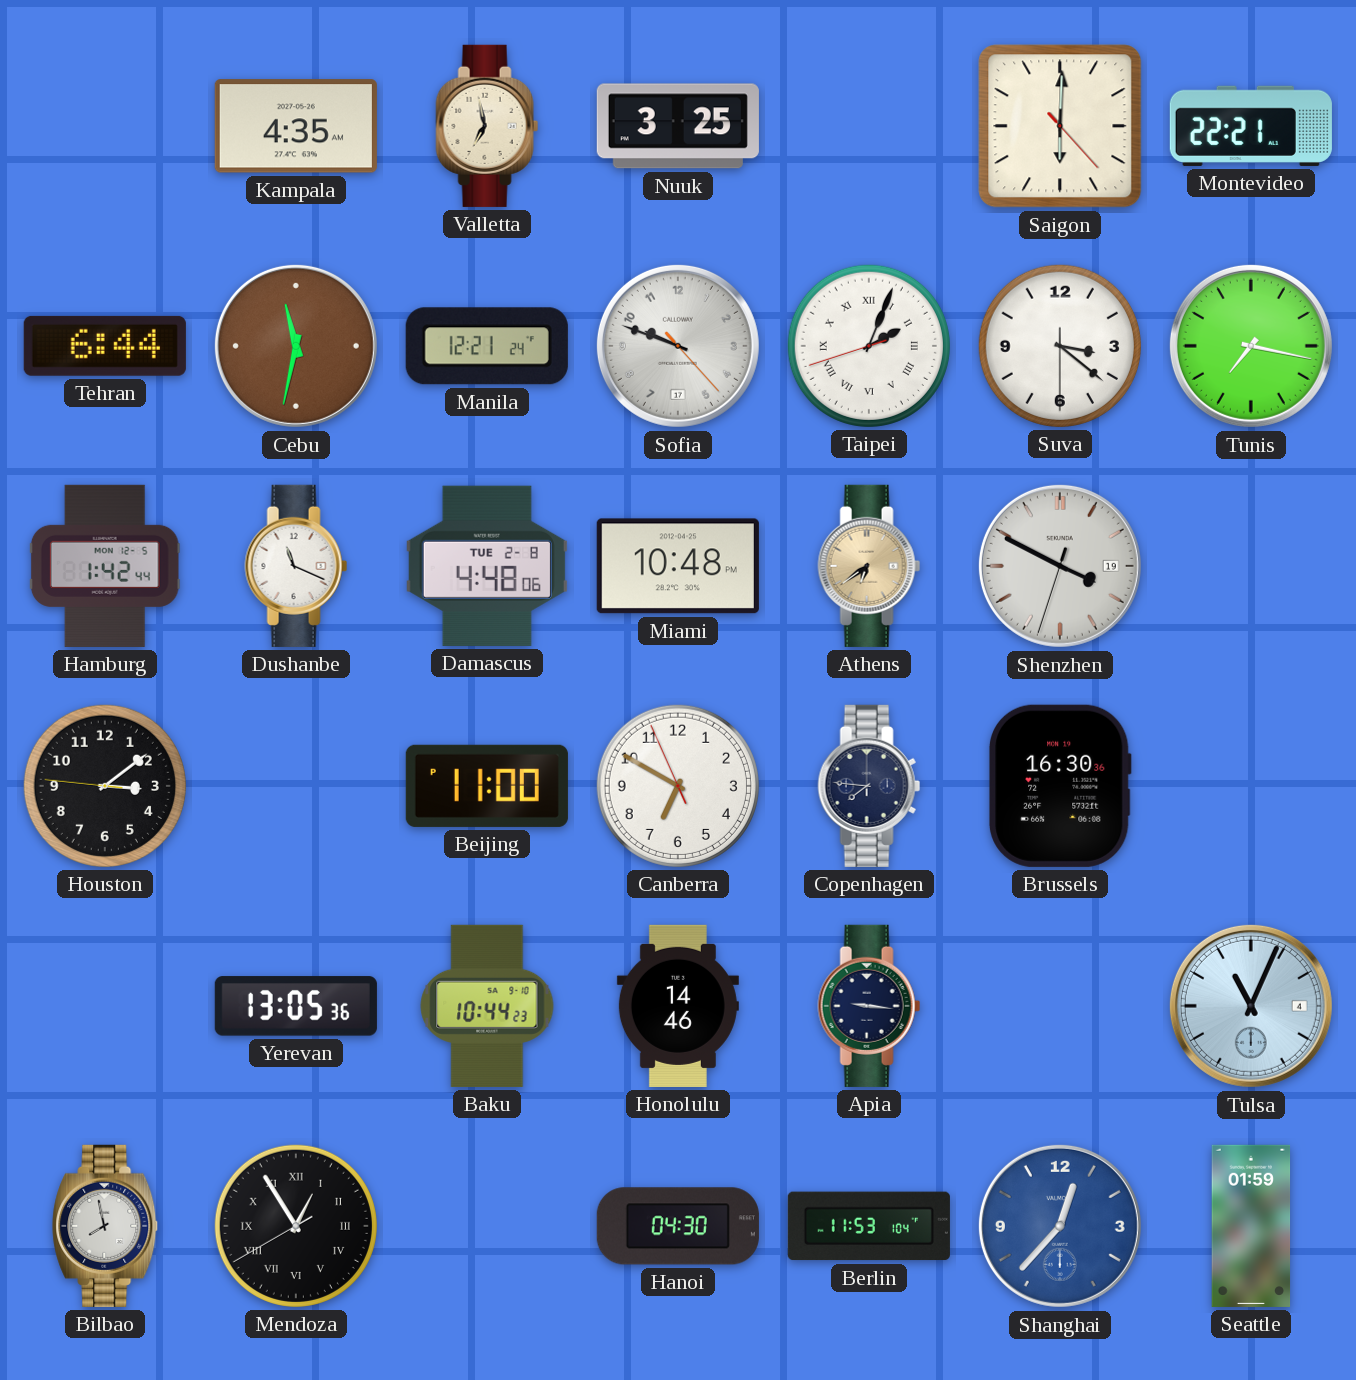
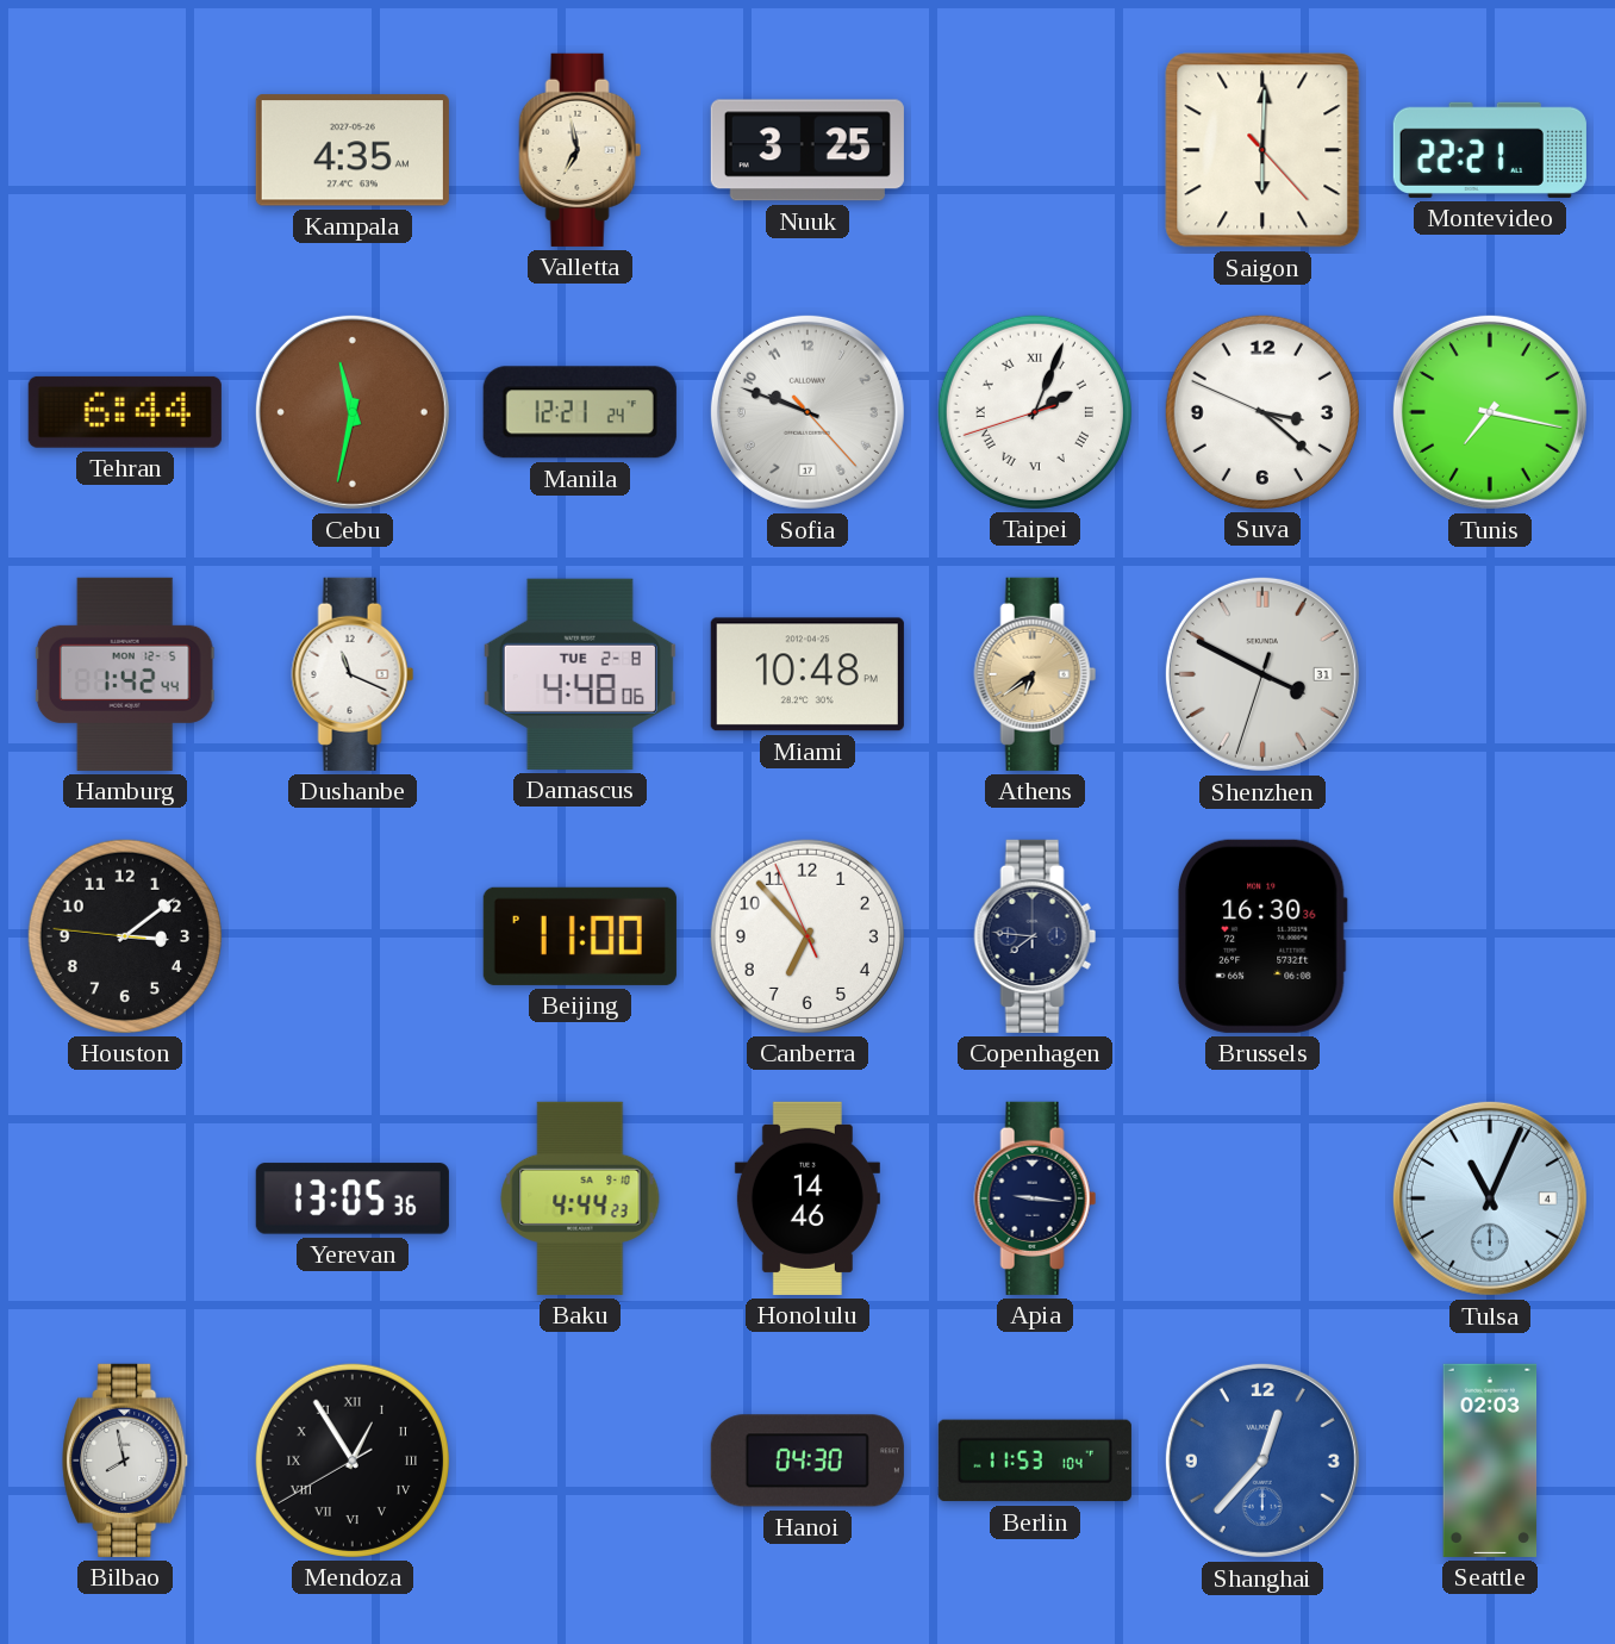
Suva: 3:21:30 -> 3:21:49
Shenzhen date: 19 -> 31
Canberra: 6:49 -> 6:52
Baku: 10:44 -> 4:44
Seattle: 01:59 -> 02:03
